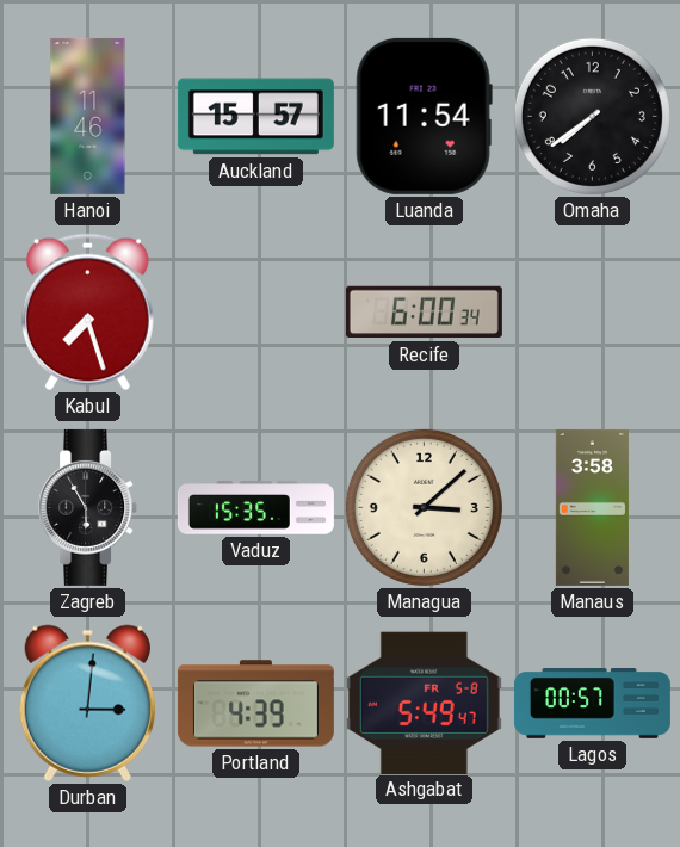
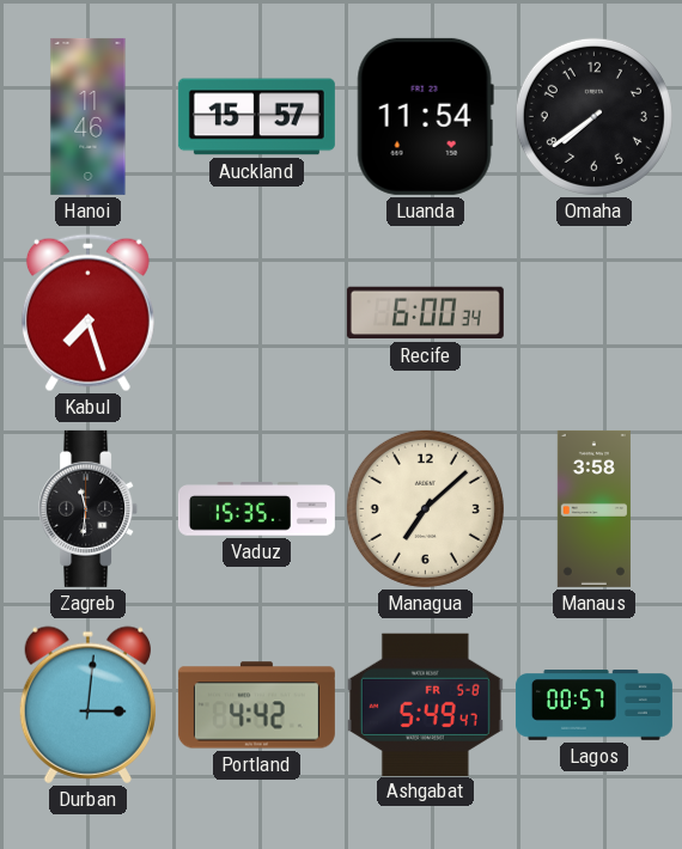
Zagreb: 5:55 -> 11:31
Managua: 3:08 -> 7:08
Portland: 4:39 -> 4:42
